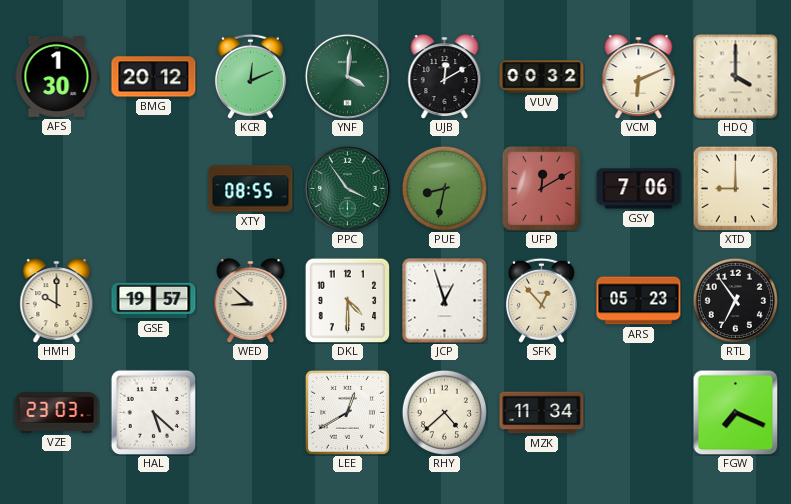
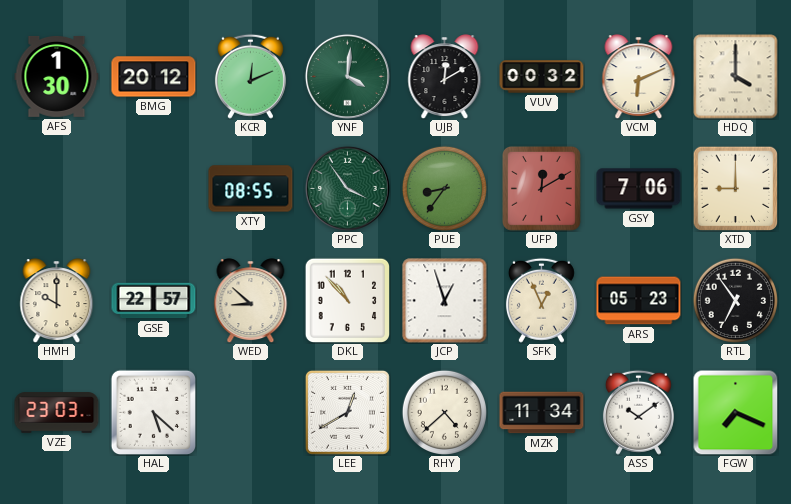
PUE: 8:32 -> 8:36
GSE: 19:57 -> 22:57
DKL: 4:30 -> 10:53
SFK: 12:53 -> 12:56
ASS: none -> 10:09
